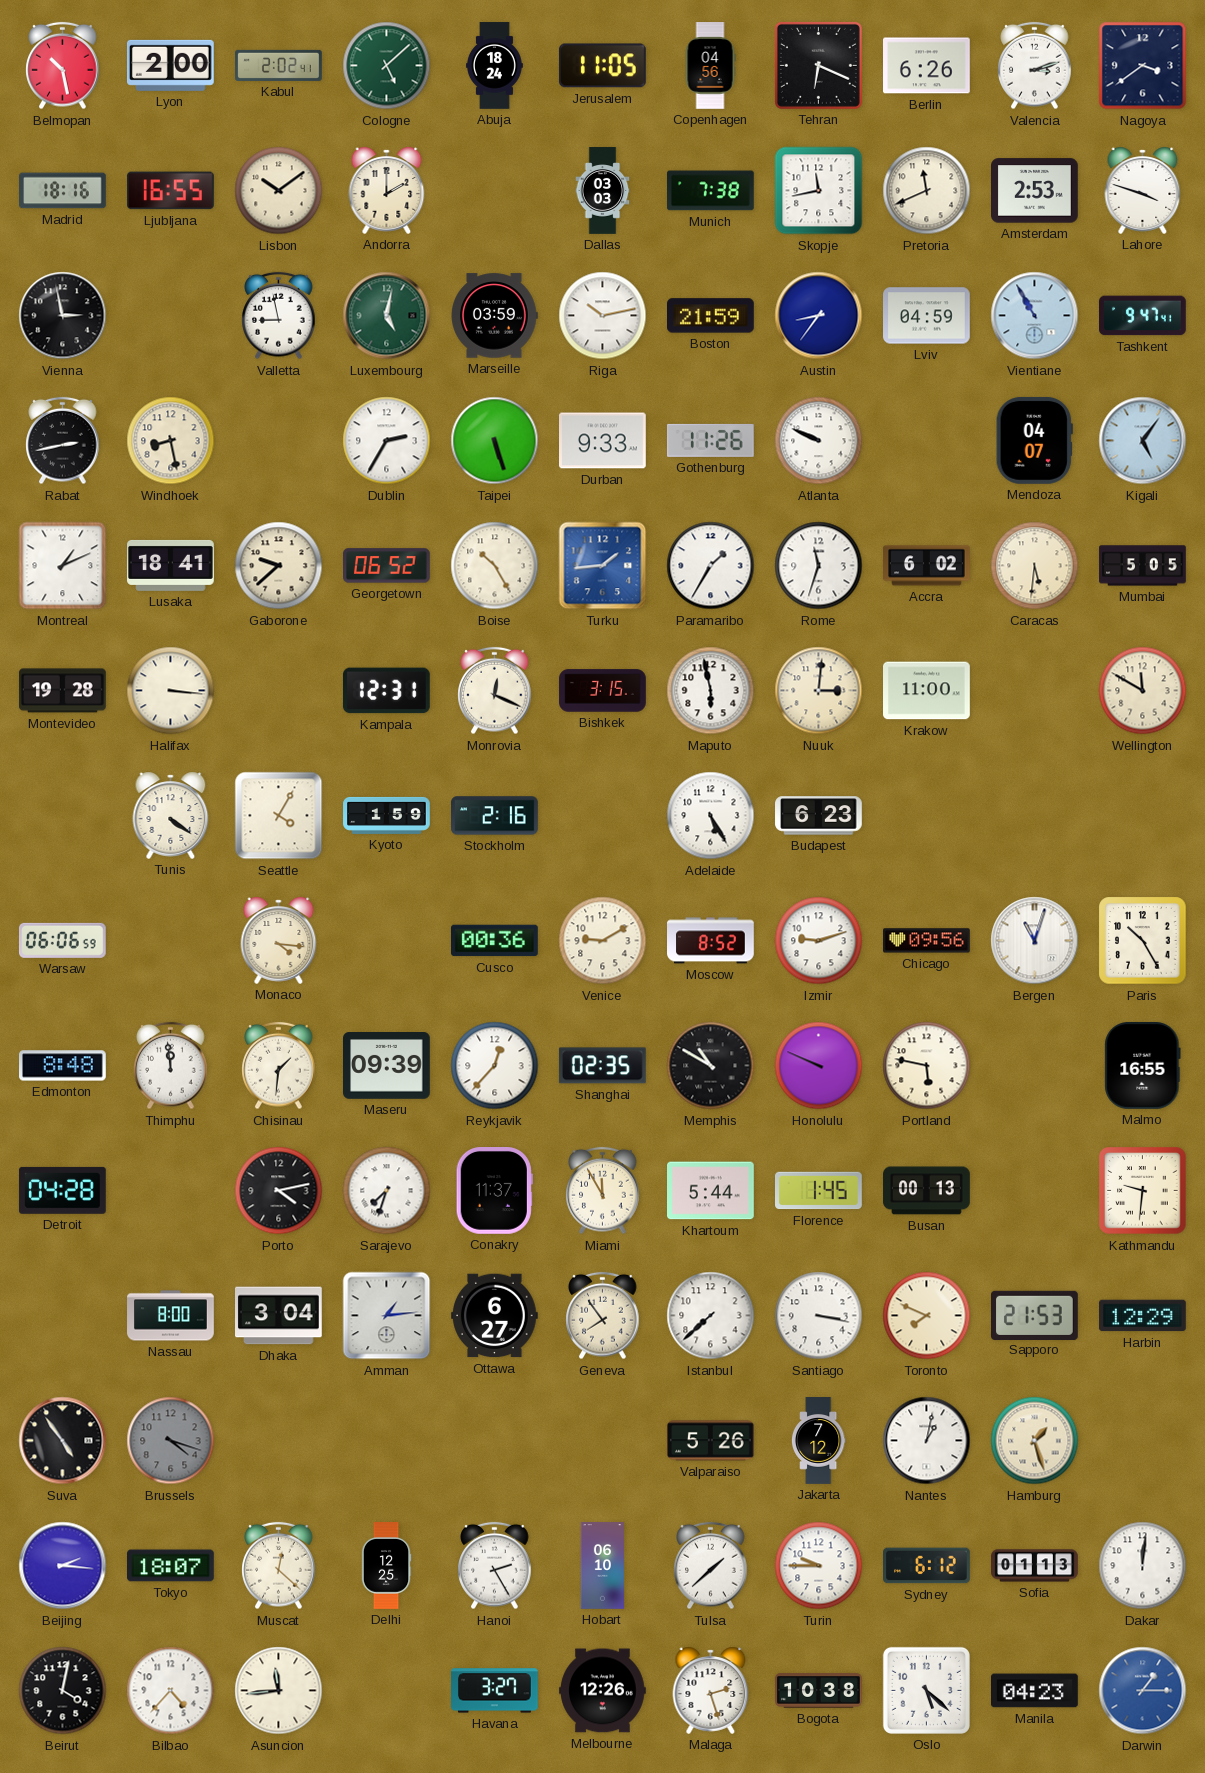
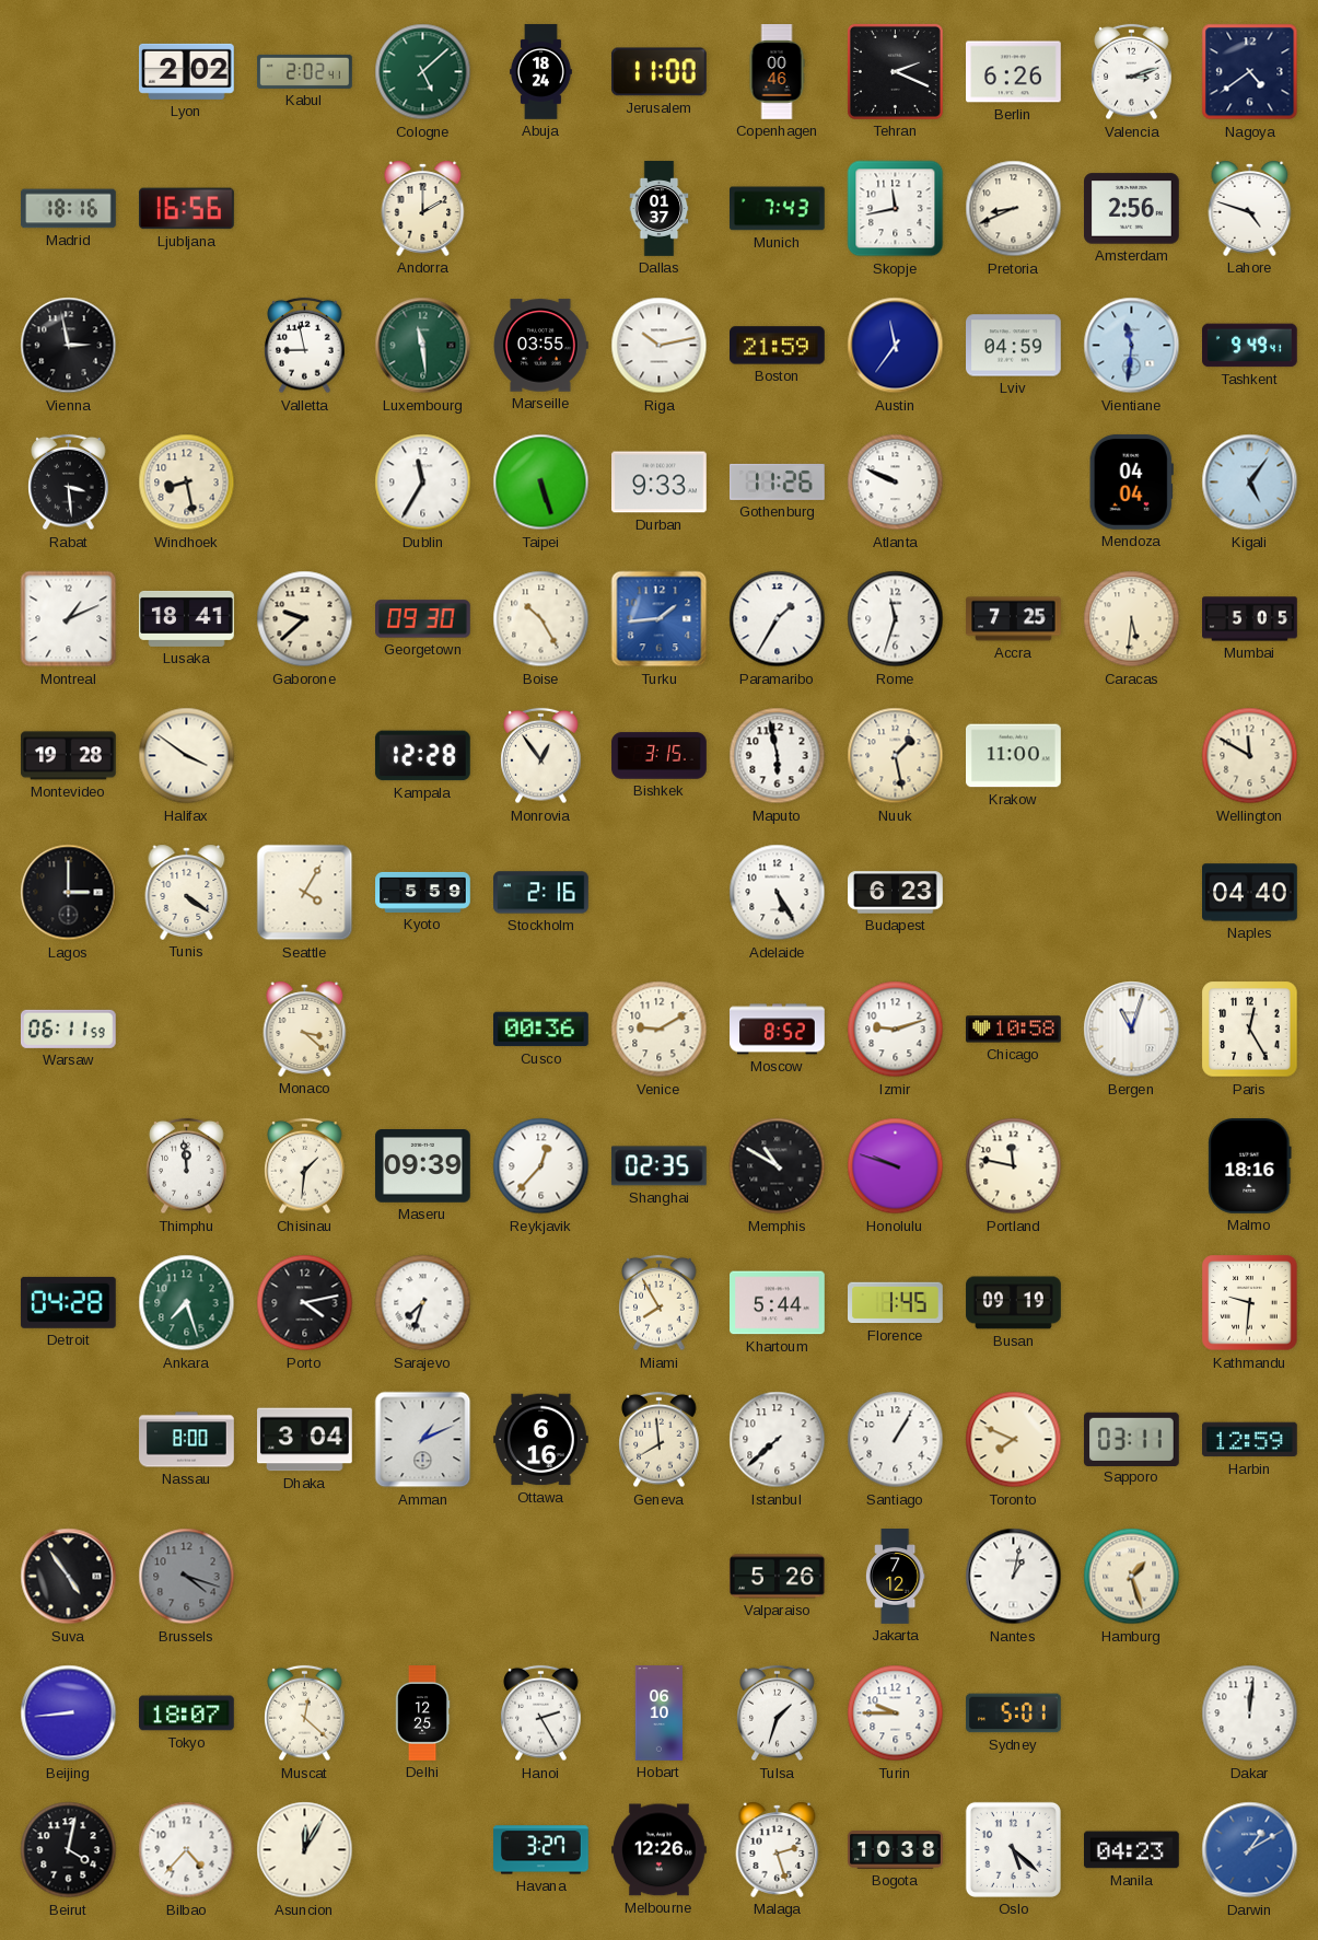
Belmopan: 10:28 -> none
Lyon: 2:00 -> 2:02
Jerusalem: 11:05 -> 11:00
Copenhagen: 04:56 -> 00:46
Tehran: 6:19 -> 2:19
Nagoya: 3:39 -> 4:39
Ljubljana: 16:55 -> 16:56
Lisbon: 10:09 -> none
Dallas: 03:03 -> 01:37
Munich: 7:38 -> 7:43
Pretoria: 11:41 -> 8:41
Amsterdam: 2:53 -> 2:56
Lahore: 3:48 -> 4:48
Luxembourg: 5:02 -> 11:29
Marseille: 03:59 -> 03:55
Austin: 8:36 -> 11:36
Vientiane: 10:55 -> 11:31
Tashkent: 9:47 -> 9:49
Rabat: 2:43 -> 3:29
Dublin: 2:35 -> 11:35
Mendoza: 04:07 -> 04:04
Georgetown: 06:52 -> 09:30
Accra: 6:02 -> 7:25
Halifax: 3:16 -> 3:51
Kampala: 12:31 -> 12:28
Monrovia: 12:19 -> 12:54
Nuuk: 3:01 -> 1:28
Lagos: none -> 3:00
Kyoto: 1:59 -> 5:59
Naples: none -> 04:40
Warsaw: 06:06 -> 06:11
Monaco: 4:16 -> 3:22
Chicago: 09:56 -> 10:58
Paris: 10:25 -> 12:25
Edmonton: 8:48 -> none
Honolulu: 9:49 -> 9:48
Portland: 5:47 -> 11:47
Malmo: 16:55 -> 18:16
Ankara: none -> 7:27
Conakry: 11:37 -> none
Miami: 11:55 -> 7:55
Busan: 00:13 -> 09:19
Amman: 1:14 -> 1:11
Ottawa: 6:27 -> 6:16
Geneva: 7:54 -> 7:59
Santiago: 3:17 -> 1:05
Sapporo: 21:53 -> 03:11
Harbin: 12:29 -> 12:59
Beijing: 2:16 -> 8:44
Tulsa: 1:38 -> 1:33
Sydney: 6:12 -> 5:01
Sofia: 01:13 -> none
Asuncion: 11:44 -> 12:05
Darwin: 1:15 -> 1:10
